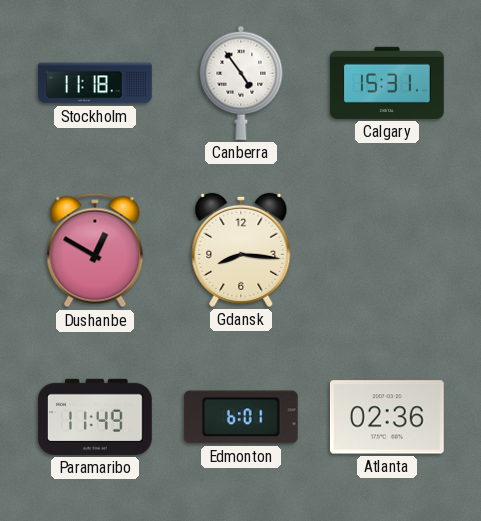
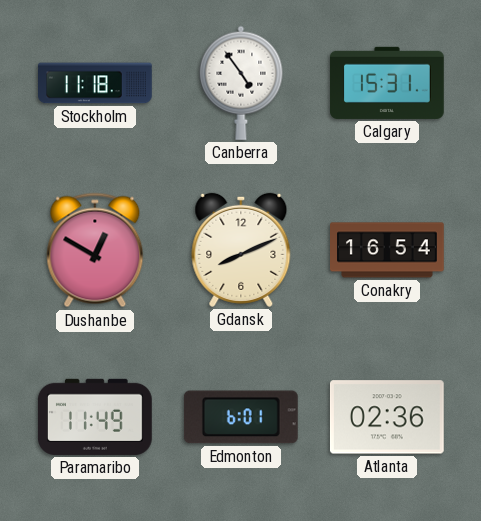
Gdansk: 8:16 -> 8:11
Conakry: none -> 16:54
